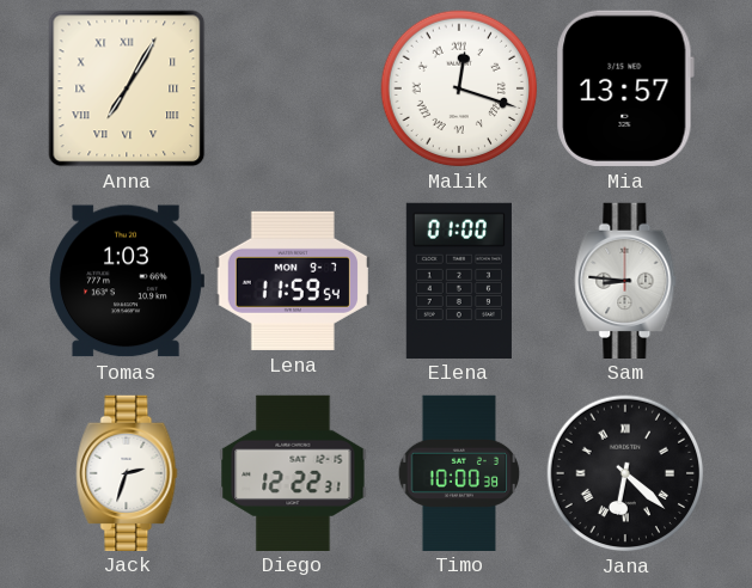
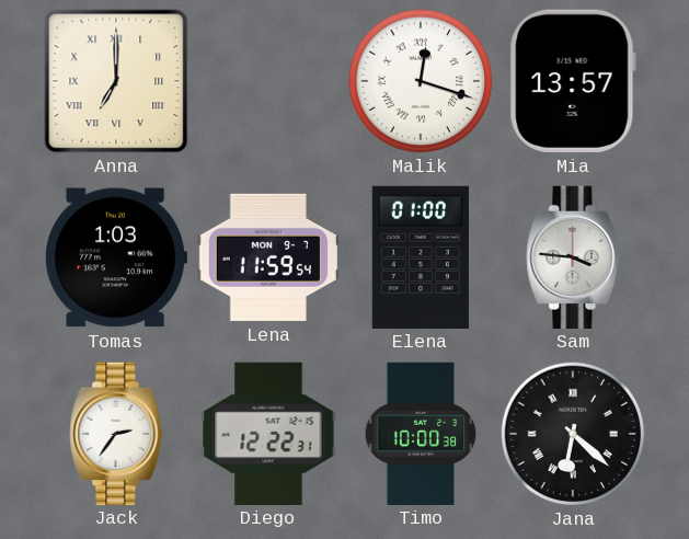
Anna: 7:05 -> 7:00
Sam: 8:46 -> 3:46
Jack: 2:33 -> 2:36
